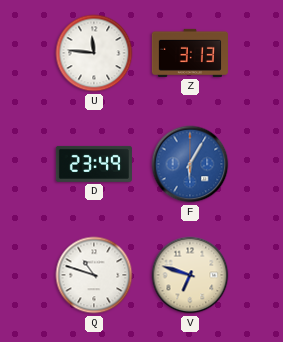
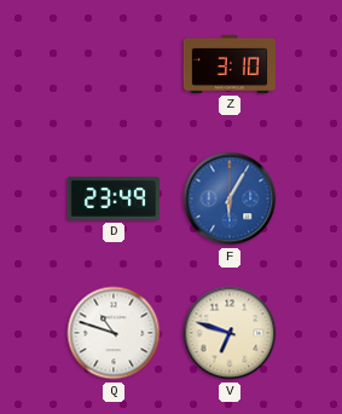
U: 11:46 -> none
Z: 3:13 -> 3:10
